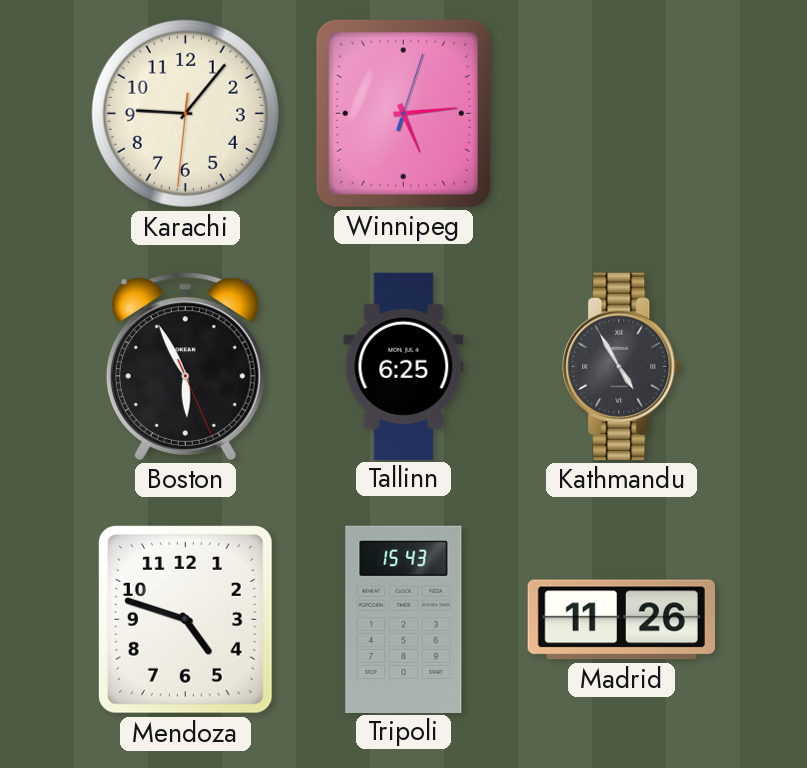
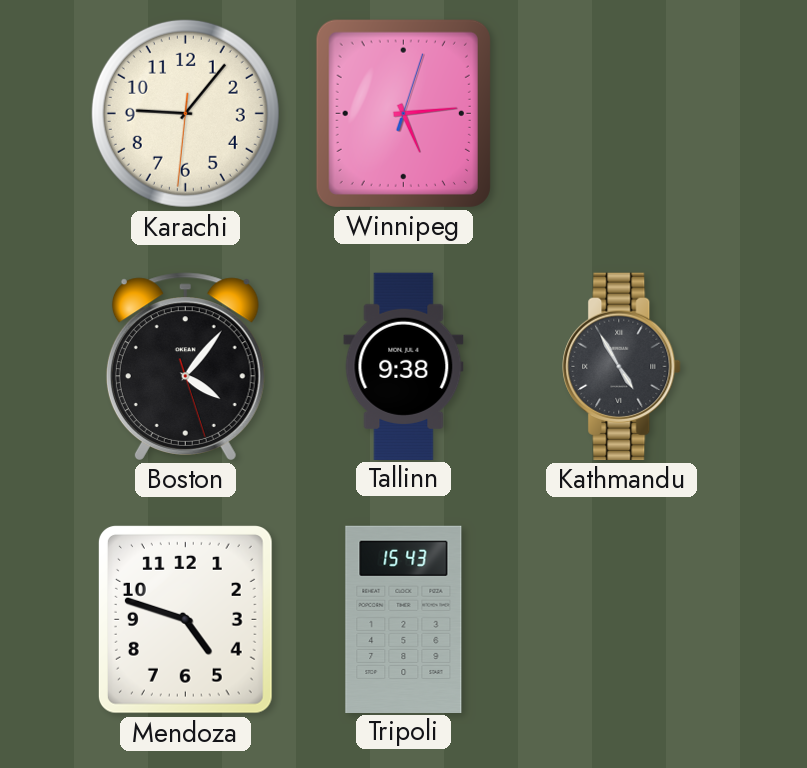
Boston: 5:55 -> 4:06
Tallinn: 6:25 -> 9:38
Madrid: 11:26 -> none
